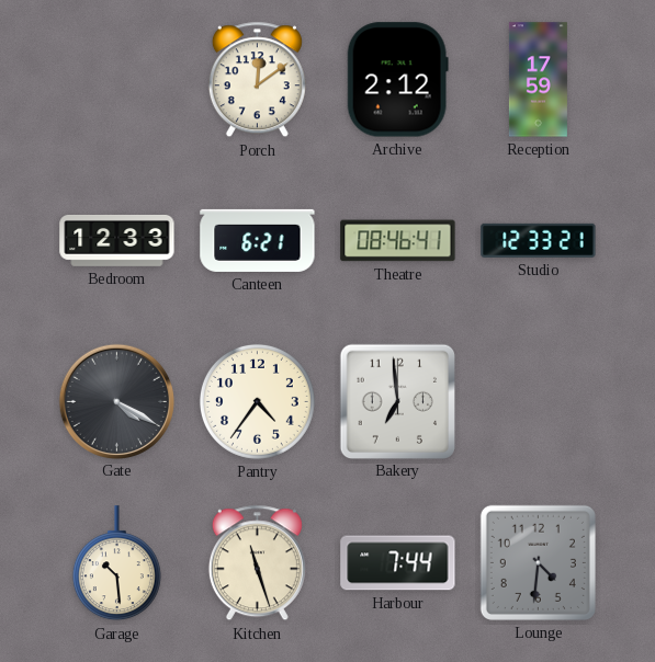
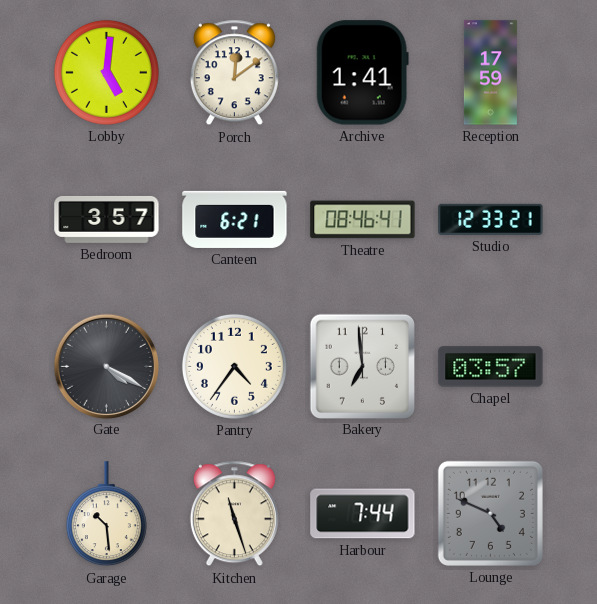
Lobby: none -> 5:01
Archive: 2:12 -> 1:41
Bedroom: 12:33 -> 3:57
Chapel: none -> 03:57
Lounge: 4:31 -> 4:49
